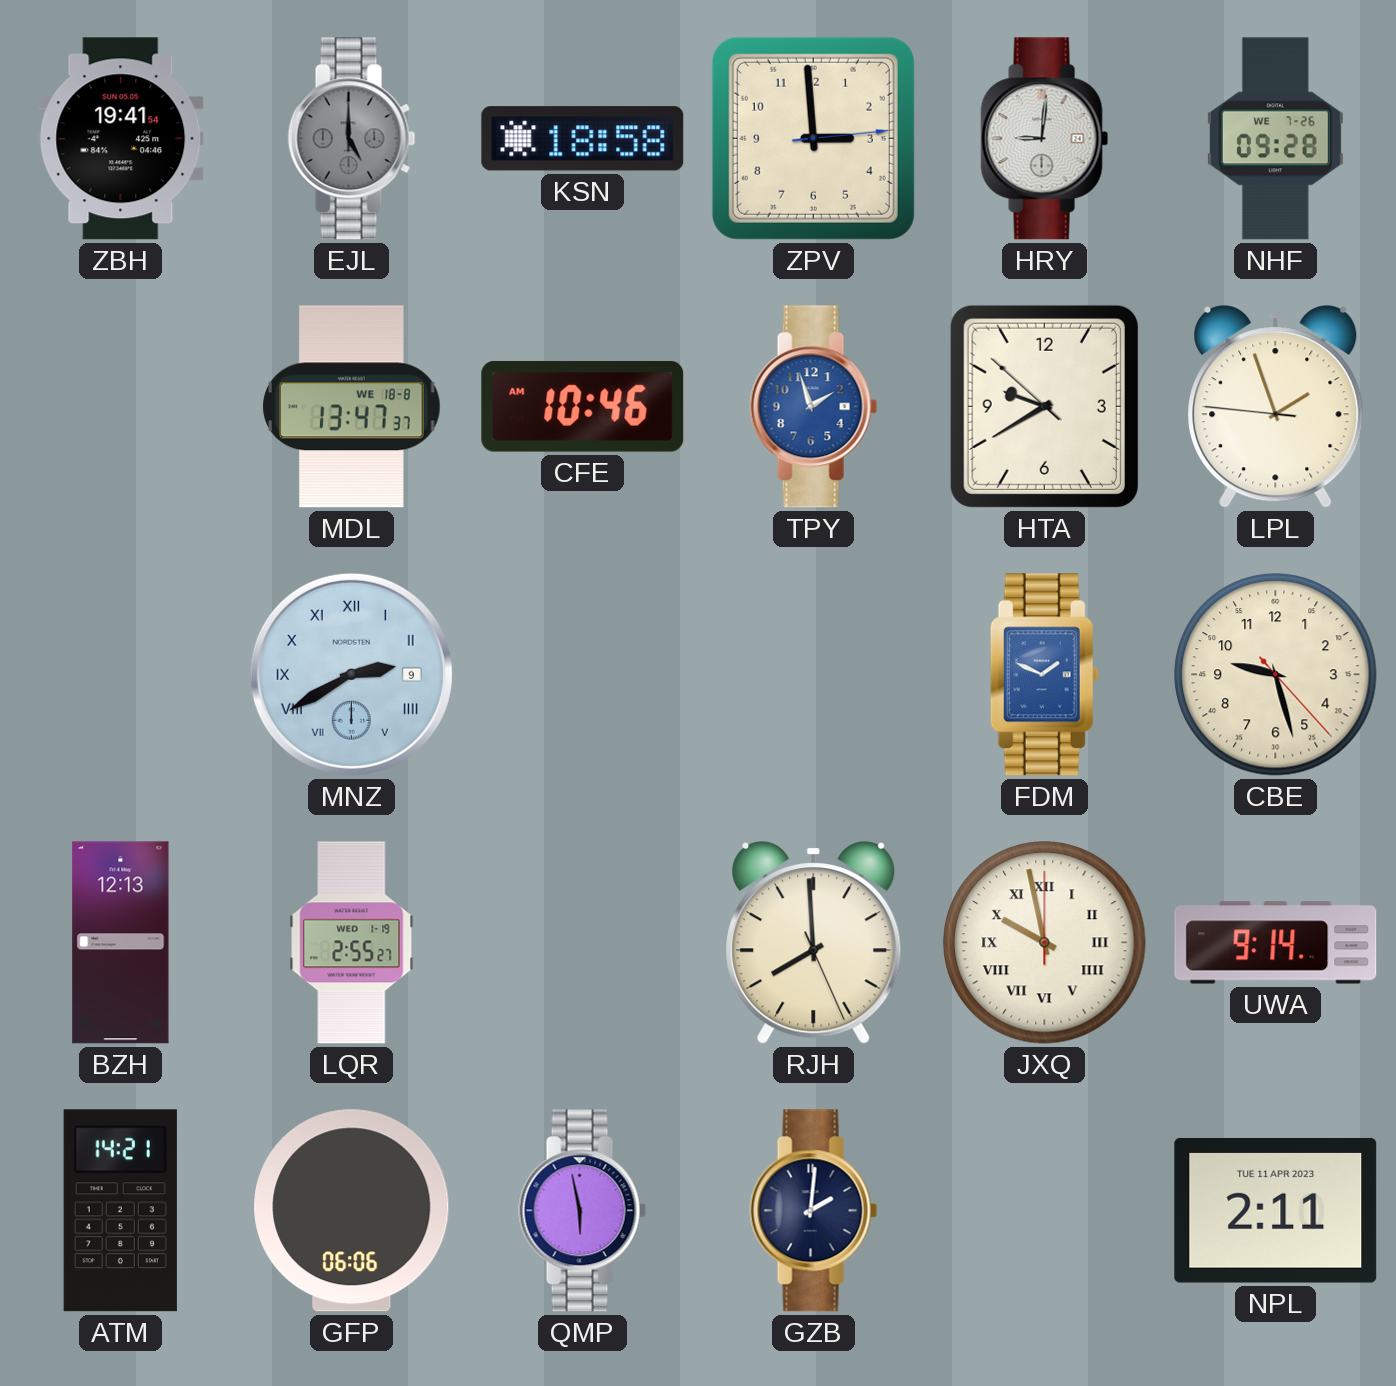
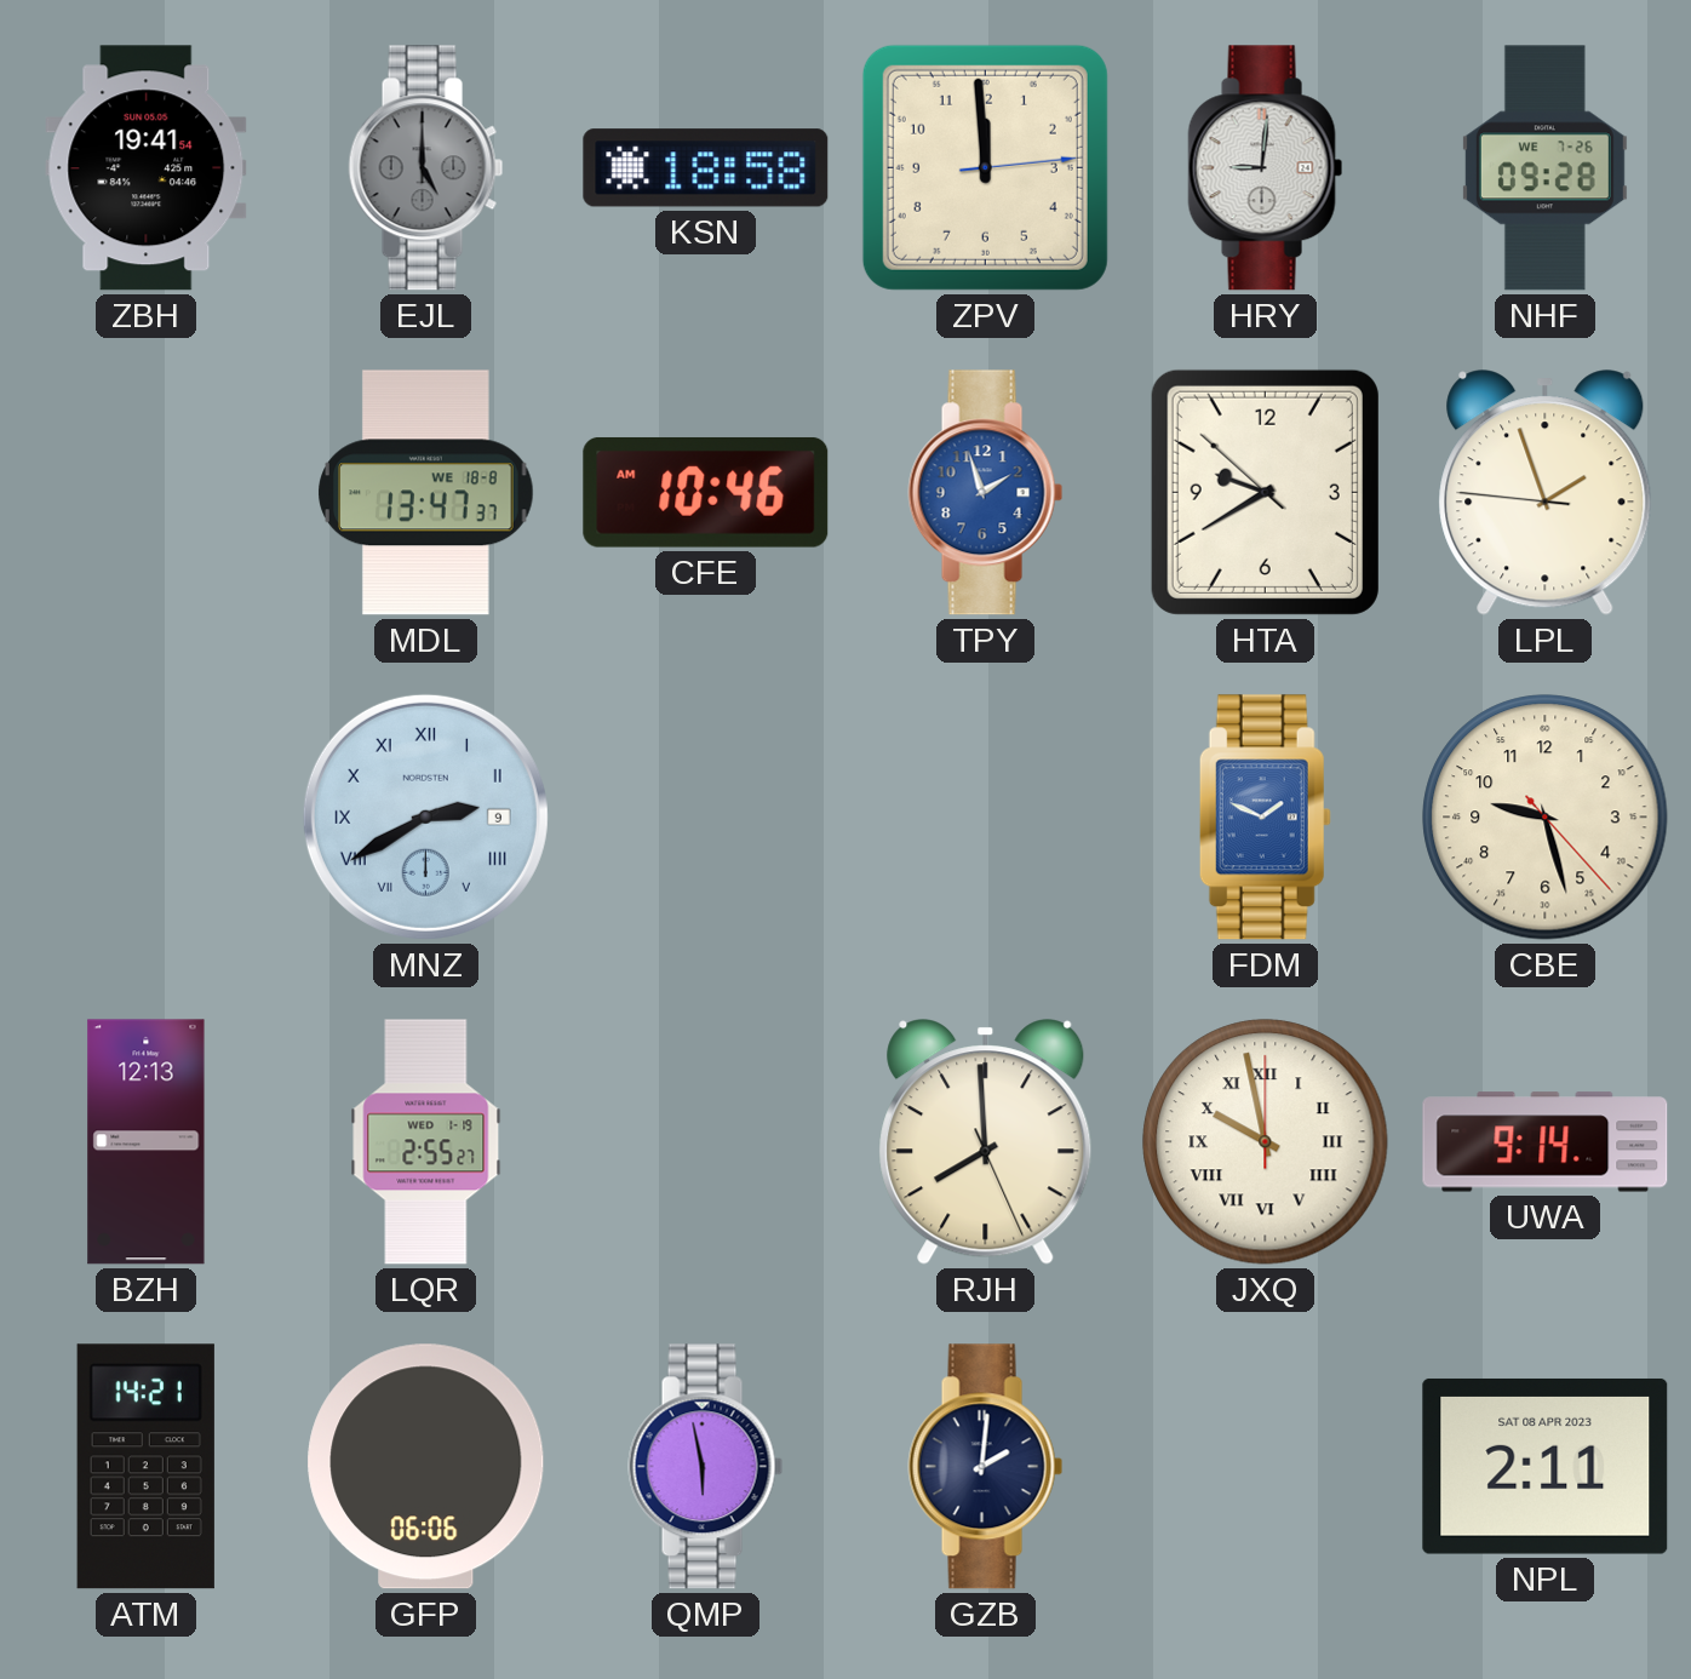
ZPV: 2:59 -> 11:59
NPL date: TUE 11 APR 2023 -> SAT 08 APR 2023
